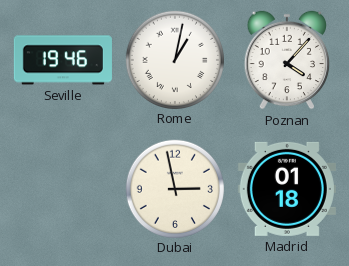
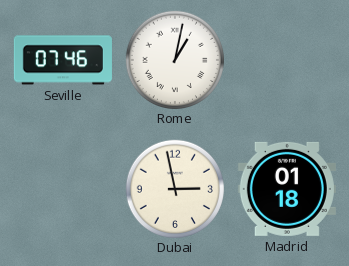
Seville: 19:46 -> 07:46
Poznan: 4:07 -> none
